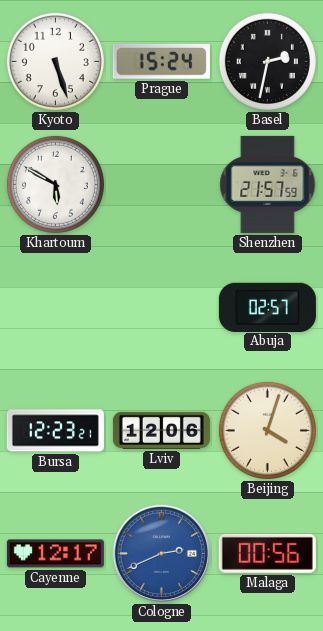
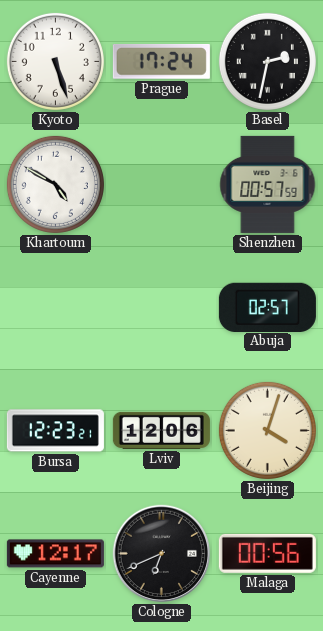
Prague: 15:24 -> 17:24
Khartoum: 5:50 -> 4:50
Shenzhen: 21:57 -> 00:57
Cologne: 2:41 -> 6:41
Cologne dial: blue -> black
